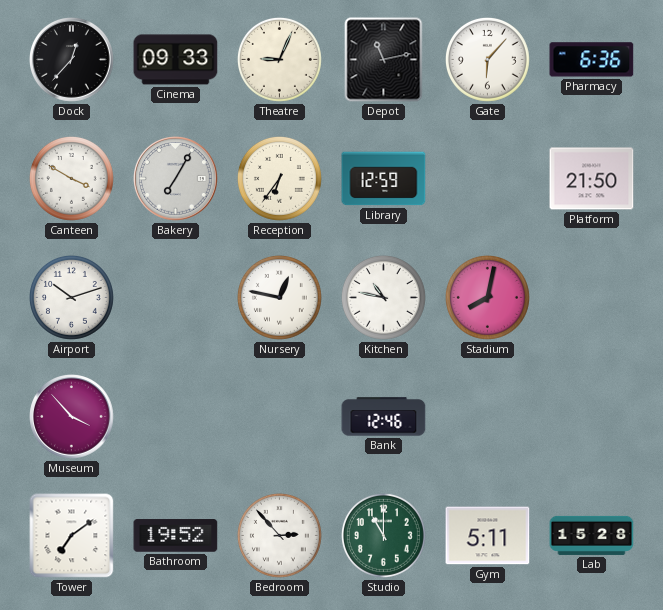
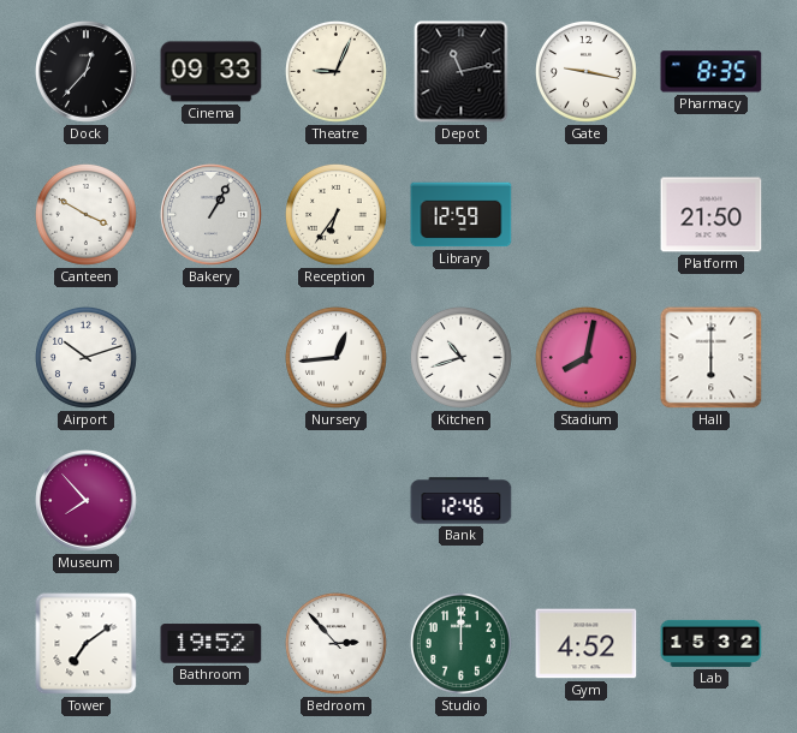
Gate: 6:07 -> 9:17
Pharmacy: 6:36 -> 8:35
Bakery: 7:05 -> 1:05
Nursery: 12:47 -> 12:44
Kitchen: 10:47 -> 10:42
Hall: none -> 6:00
Museum: 3:53 -> 7:53
Studio: 11:00 -> 12:00
Gym: 5:11 -> 4:52
Lab: 15:28 -> 15:32
